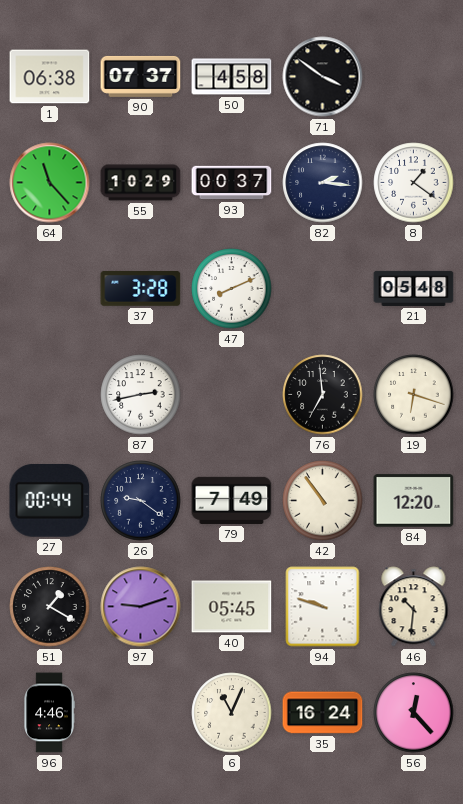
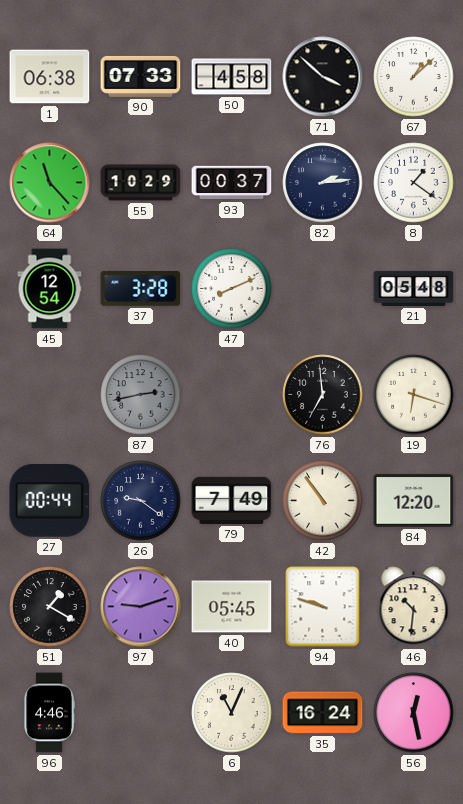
90: 07:37 -> 07:33
71: 3:51 -> 3:52
67: none -> 1:08
82: 2:16 -> 2:14
45: none -> 12:54
87 dial: white -> grey
56: 12:23 -> 12:28
